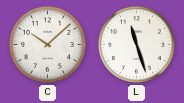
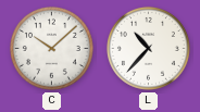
L: 11:27 -> 10:37
